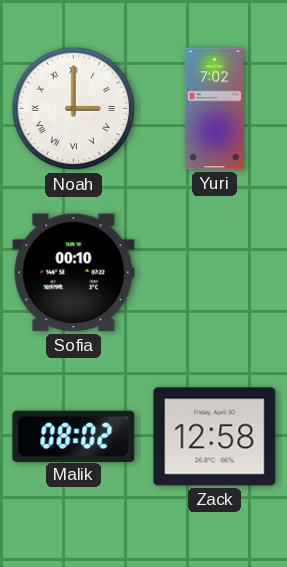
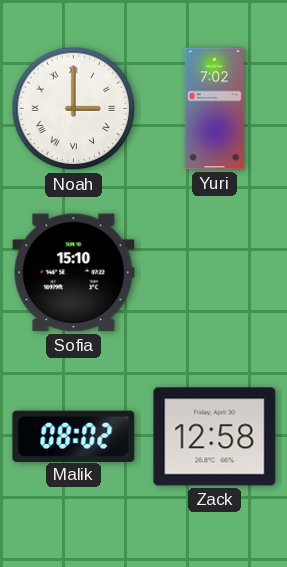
Sofia: 00:10 -> 15:10
